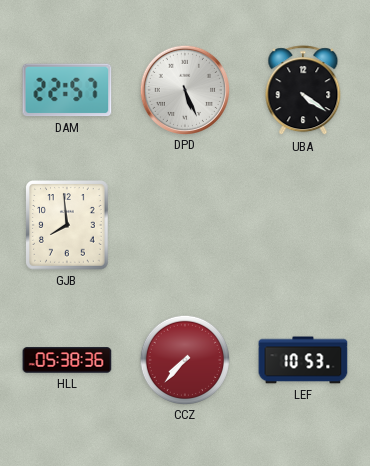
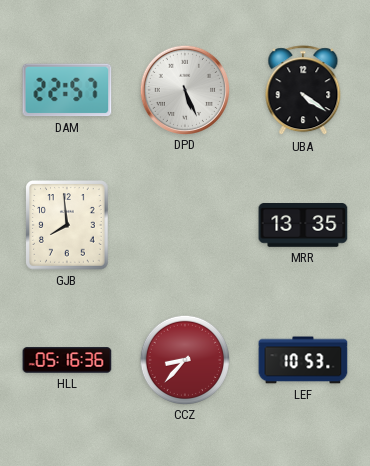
MRR: none -> 13:35
HLL: 05:38 -> 05:16
CCZ: 7:37 -> 8:37
